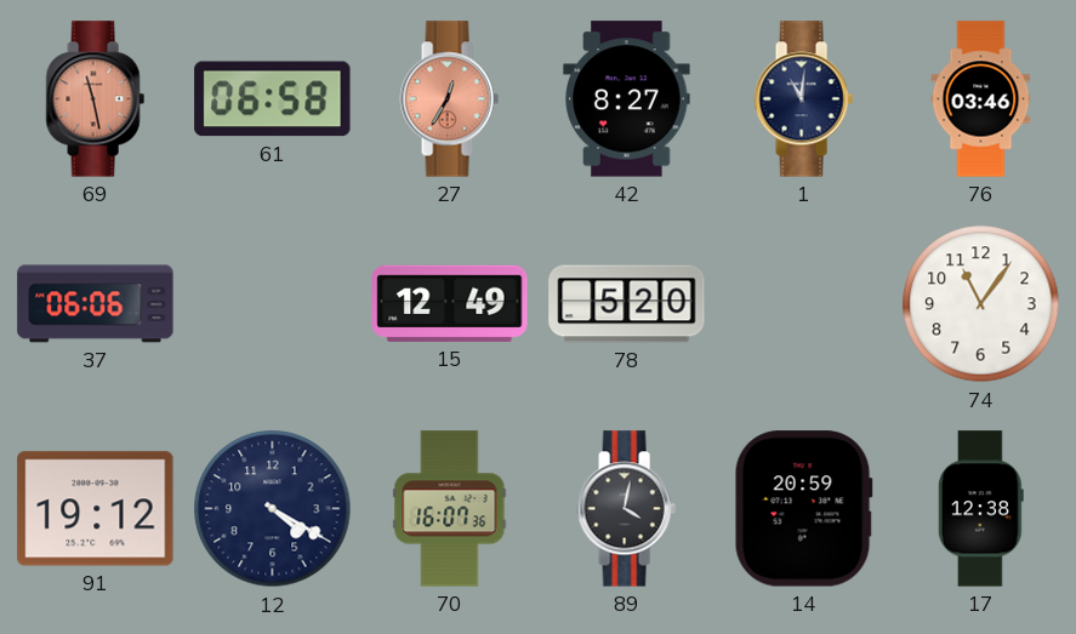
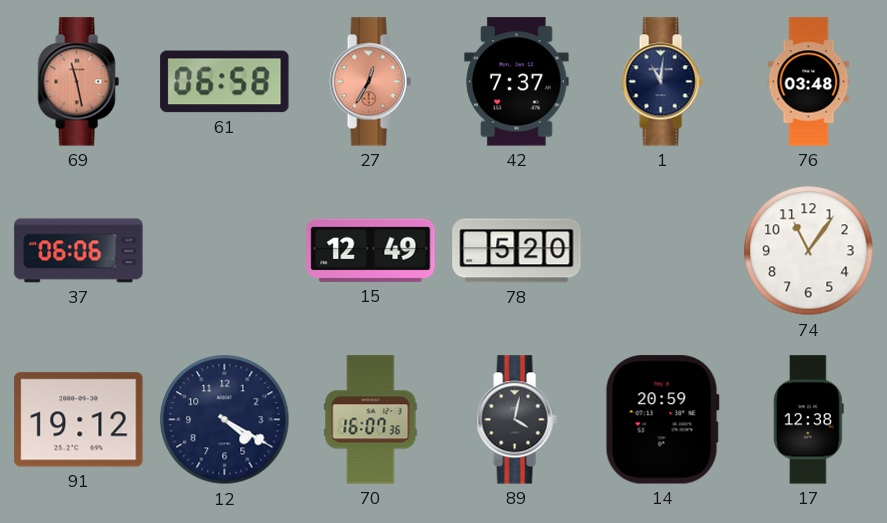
42: 8:27 -> 7:37
76: 03:46 -> 03:48
